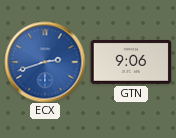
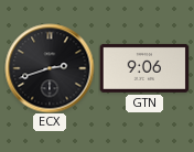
ECX dial: blue -> black
